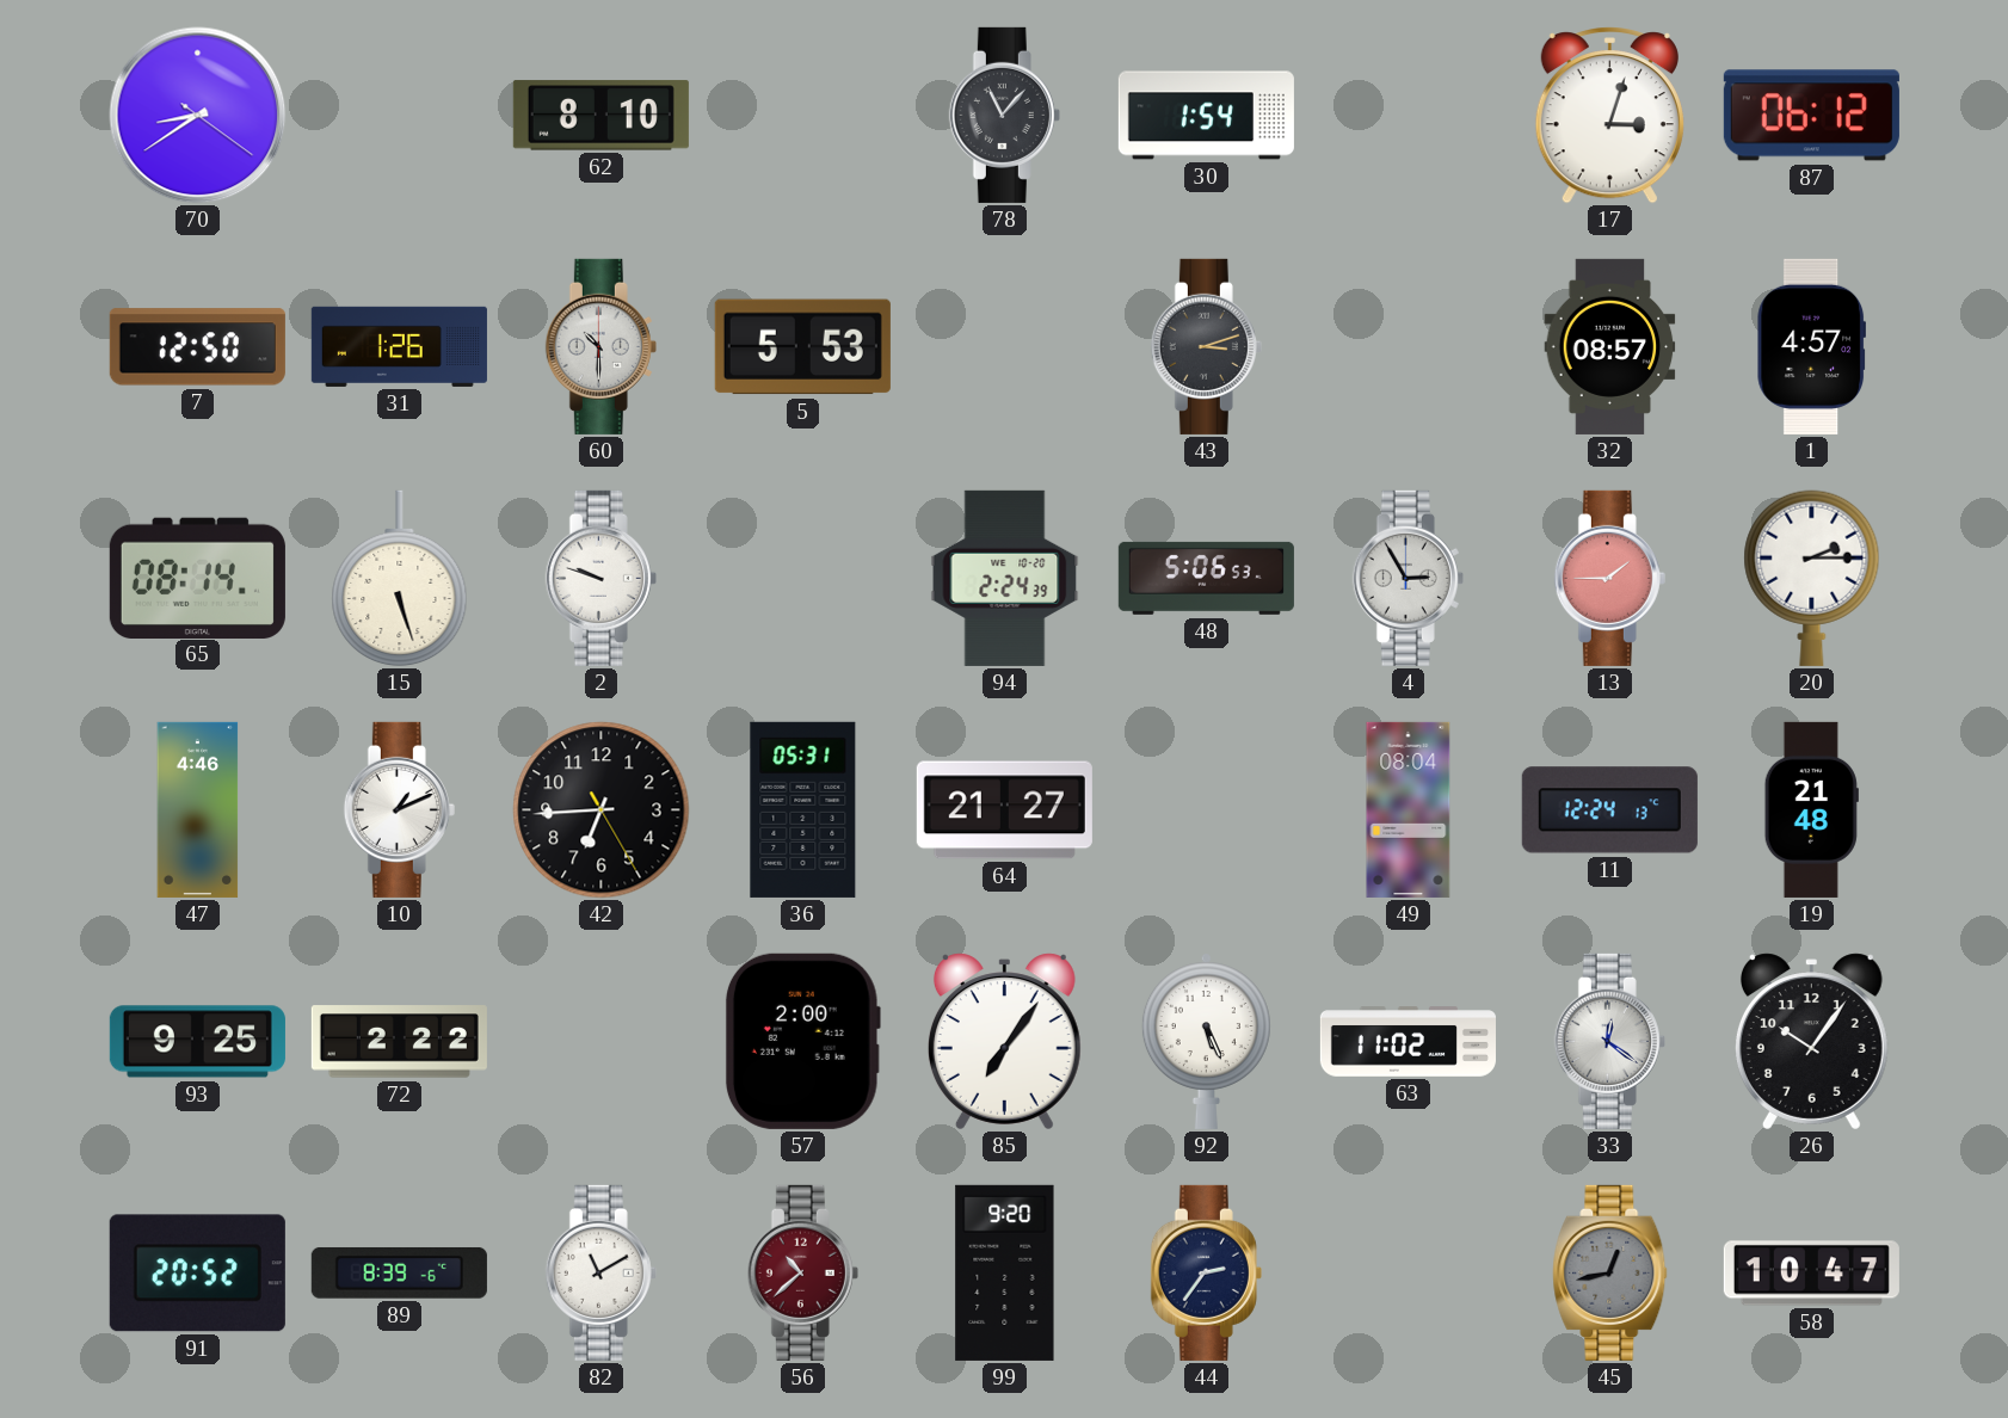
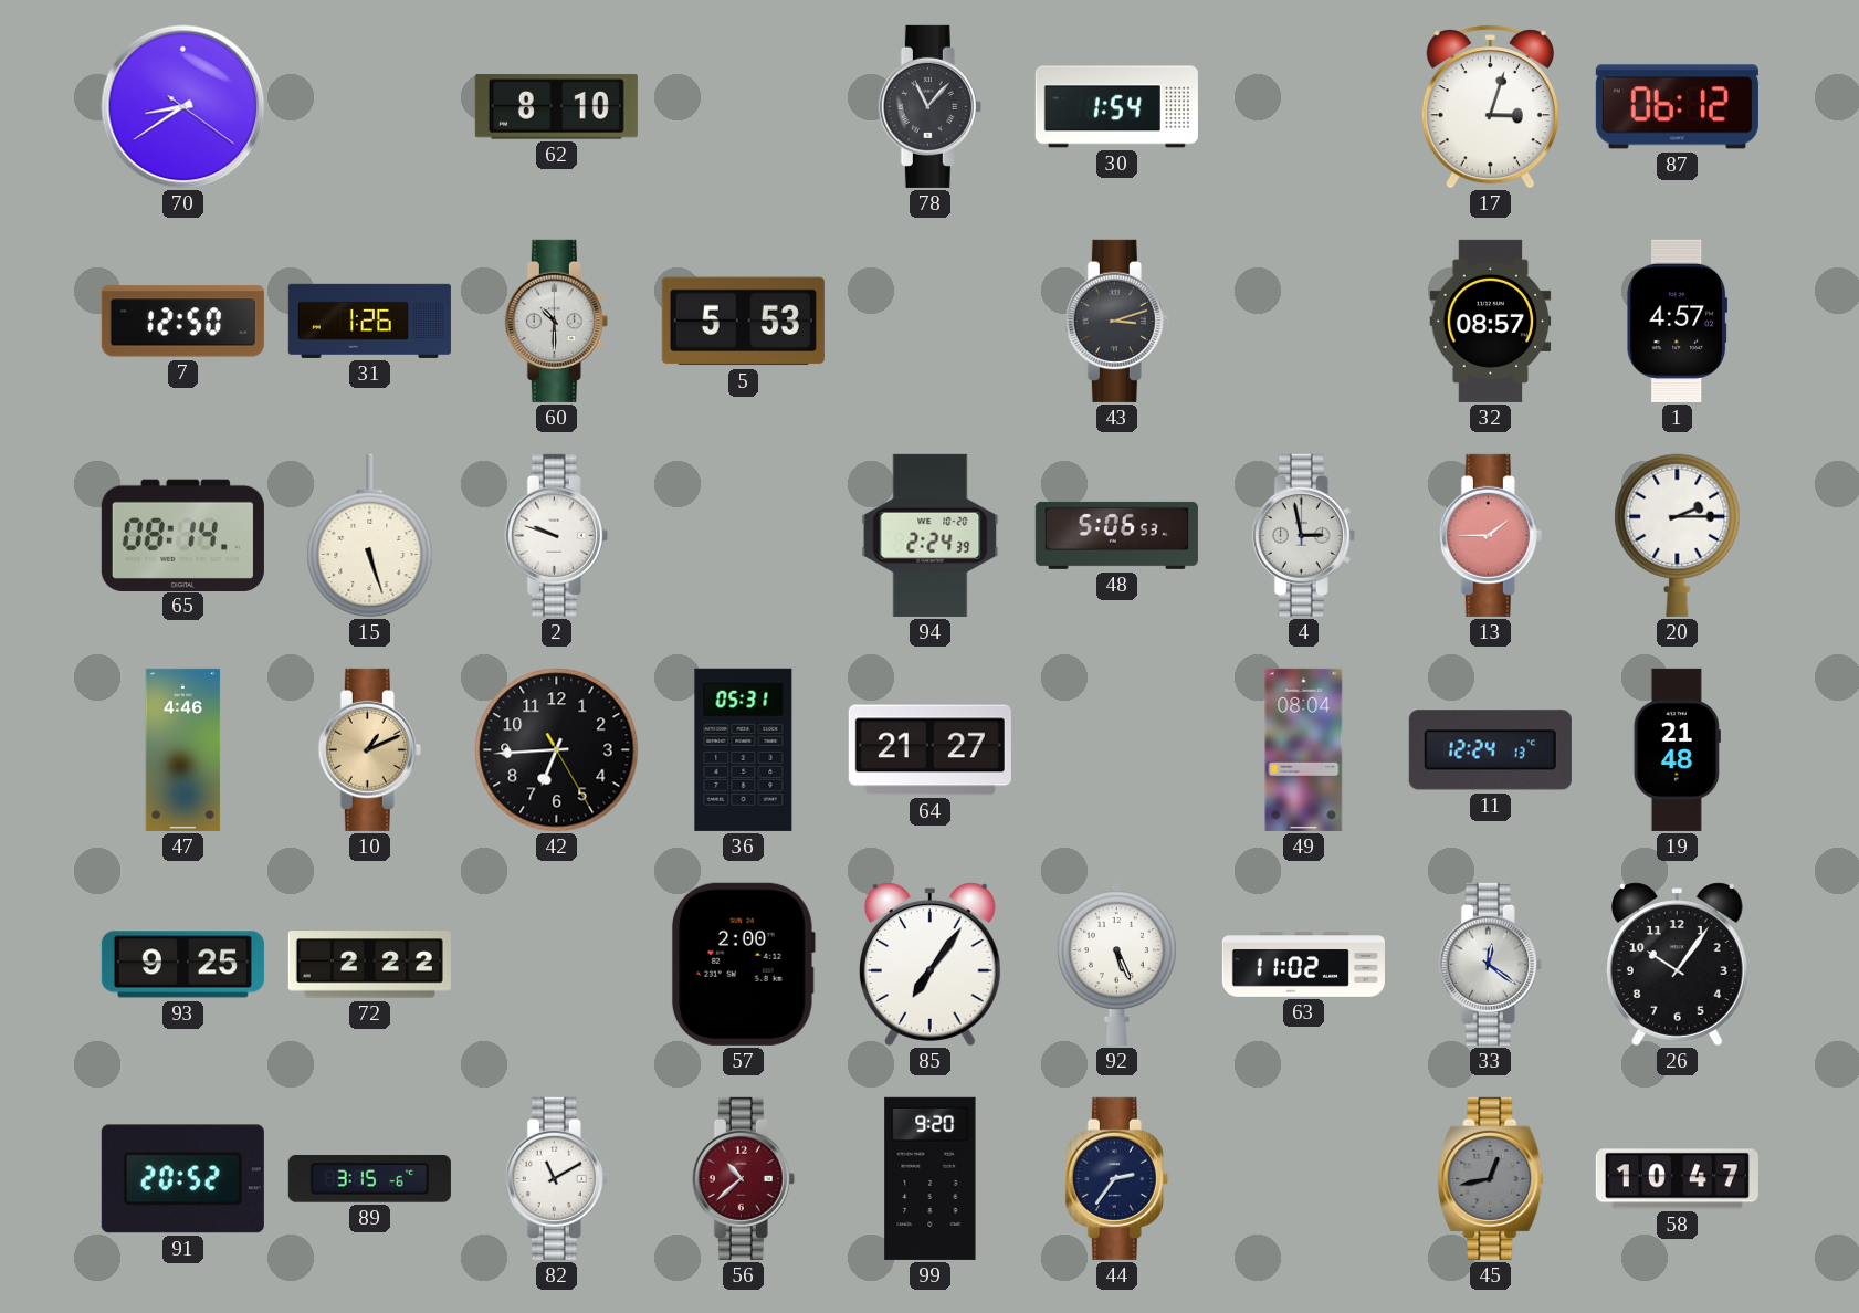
4: 2:55 -> 2:58
10 dial: white -> champagne
89: 8:39 -> 3:15
